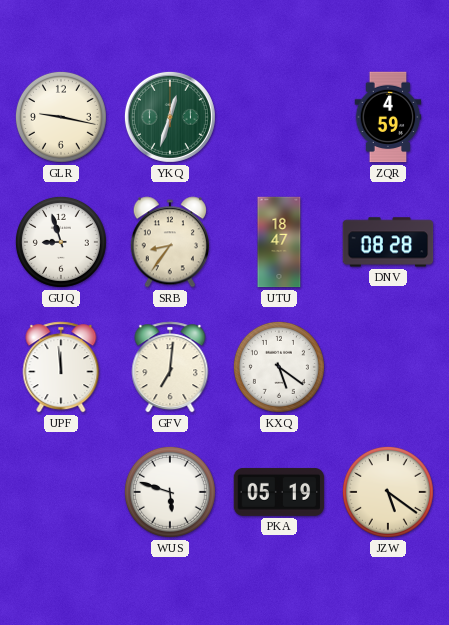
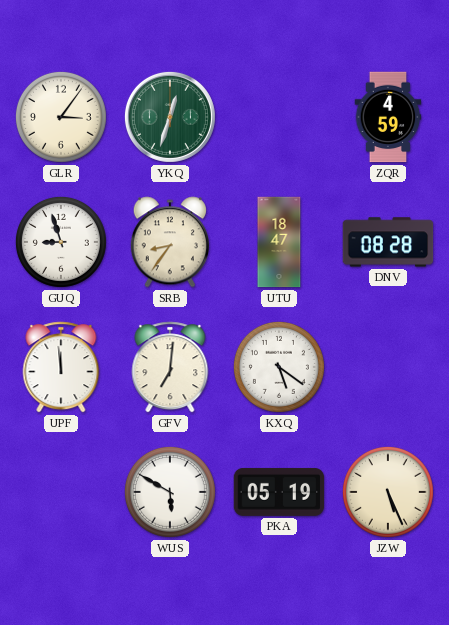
GLR: 9:17 -> 3:06
WUS: 5:48 -> 5:50
JZW: 5:21 -> 5:26
